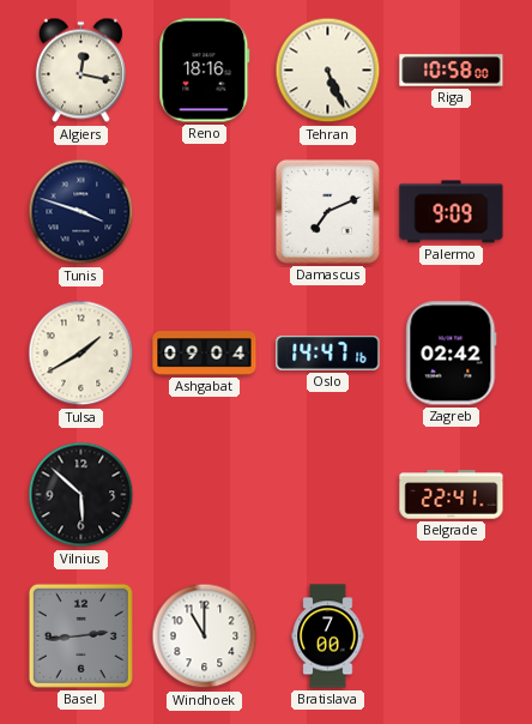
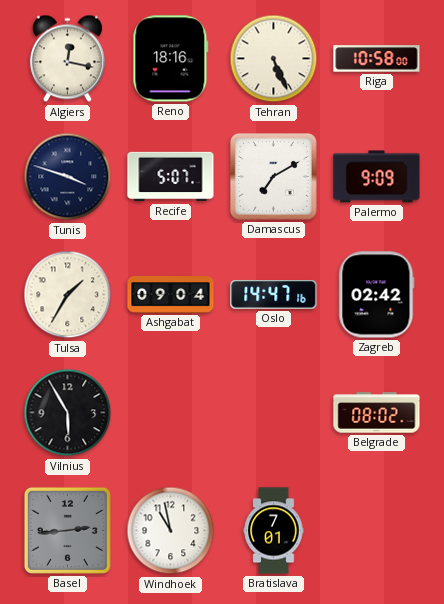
Recife: none -> 5:07
Damascus: 7:11 -> 7:10
Tulsa: 1:40 -> 1:35
Vilnius: 5:52 -> 5:55
Belgrade: 22:41 -> 08:02
Windhoek: 11:00 -> 10:58
Bratislava: 7:00 -> 7:01
